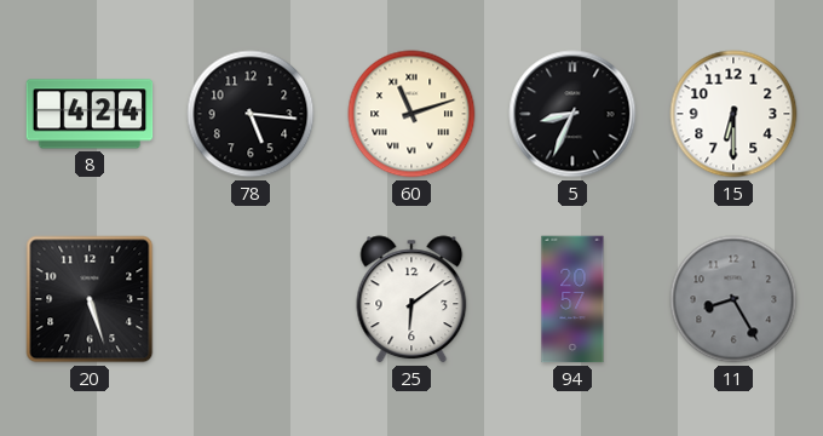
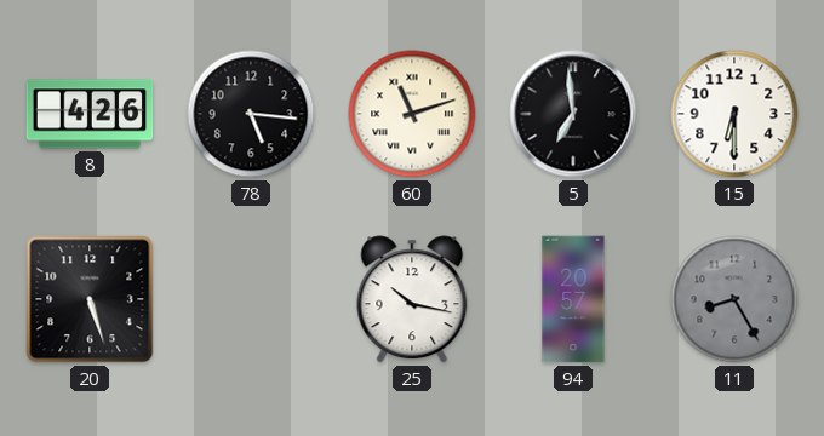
8: 4:24 -> 4:26
5: 8:34 -> 6:59
25: 6:09 -> 10:17
